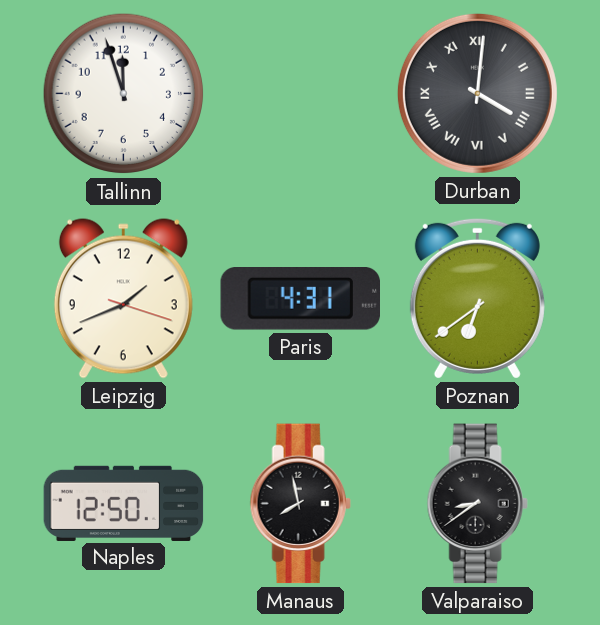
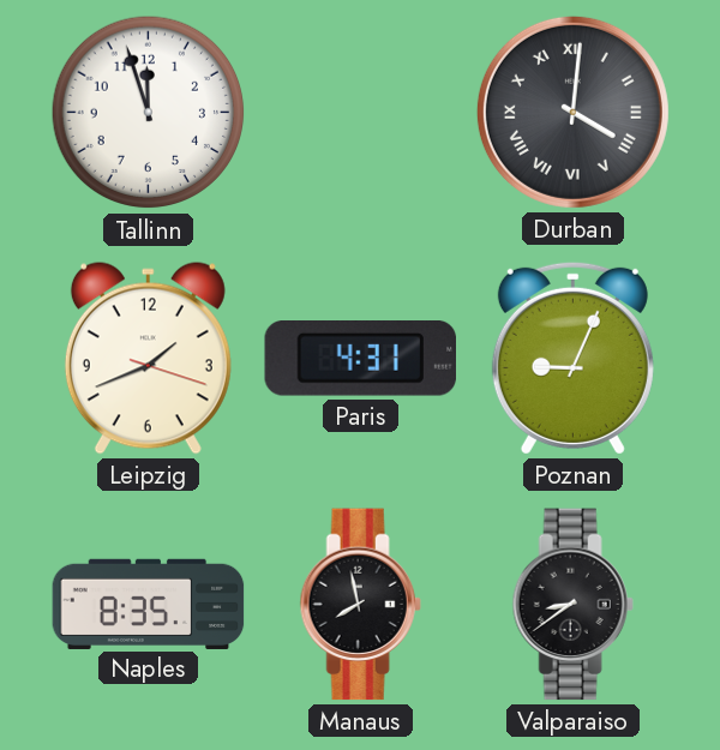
Poznan: 6:39 -> 9:04
Naples: 12:50 -> 8:35
